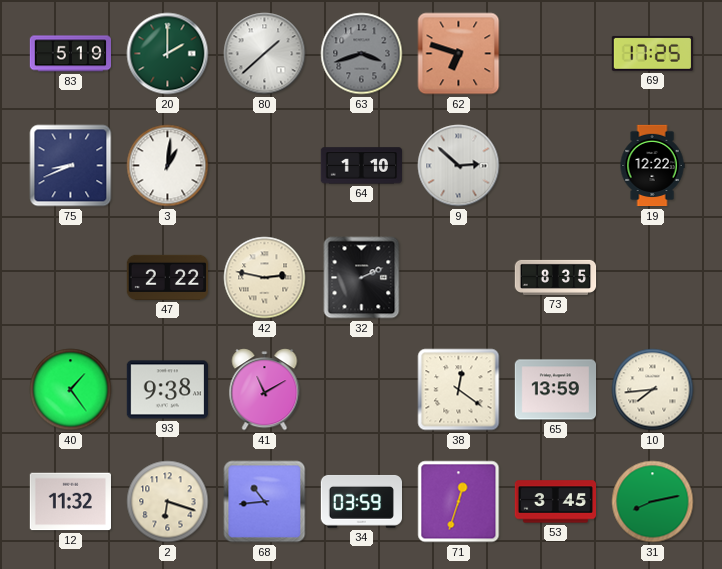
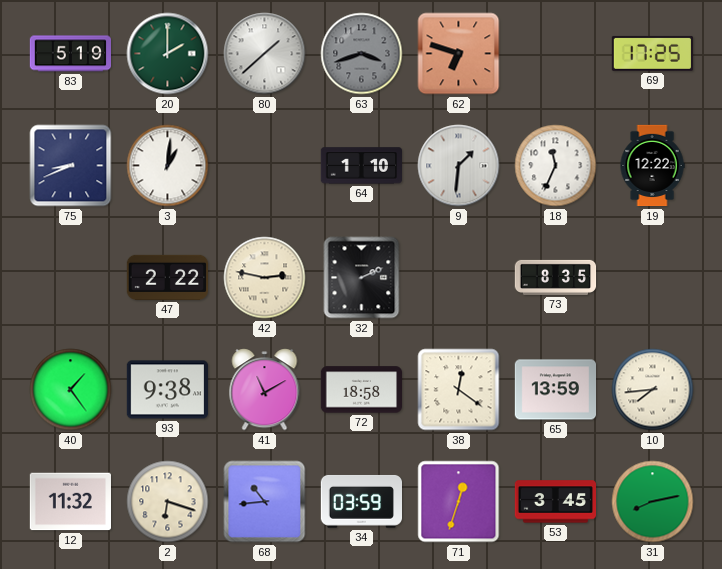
9: 2:52 -> 1:31
18: none -> 11:34
72: none -> 18:58
